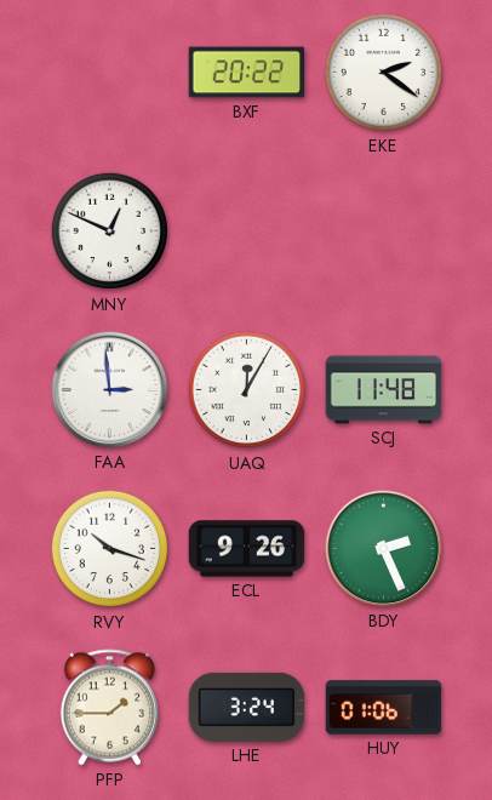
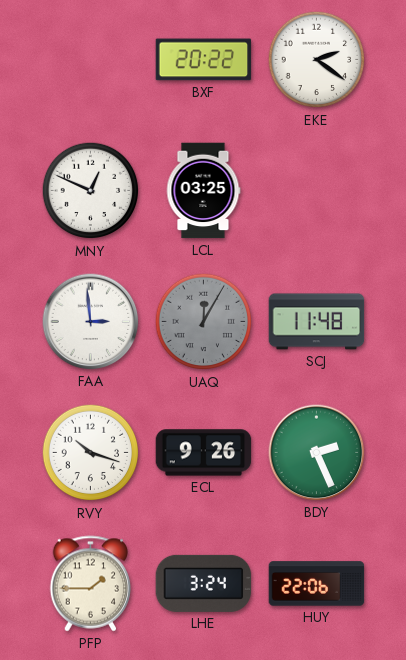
LCL: none -> 03:25
UAQ dial: white -> grey
HUY: 01:06 -> 22:06
